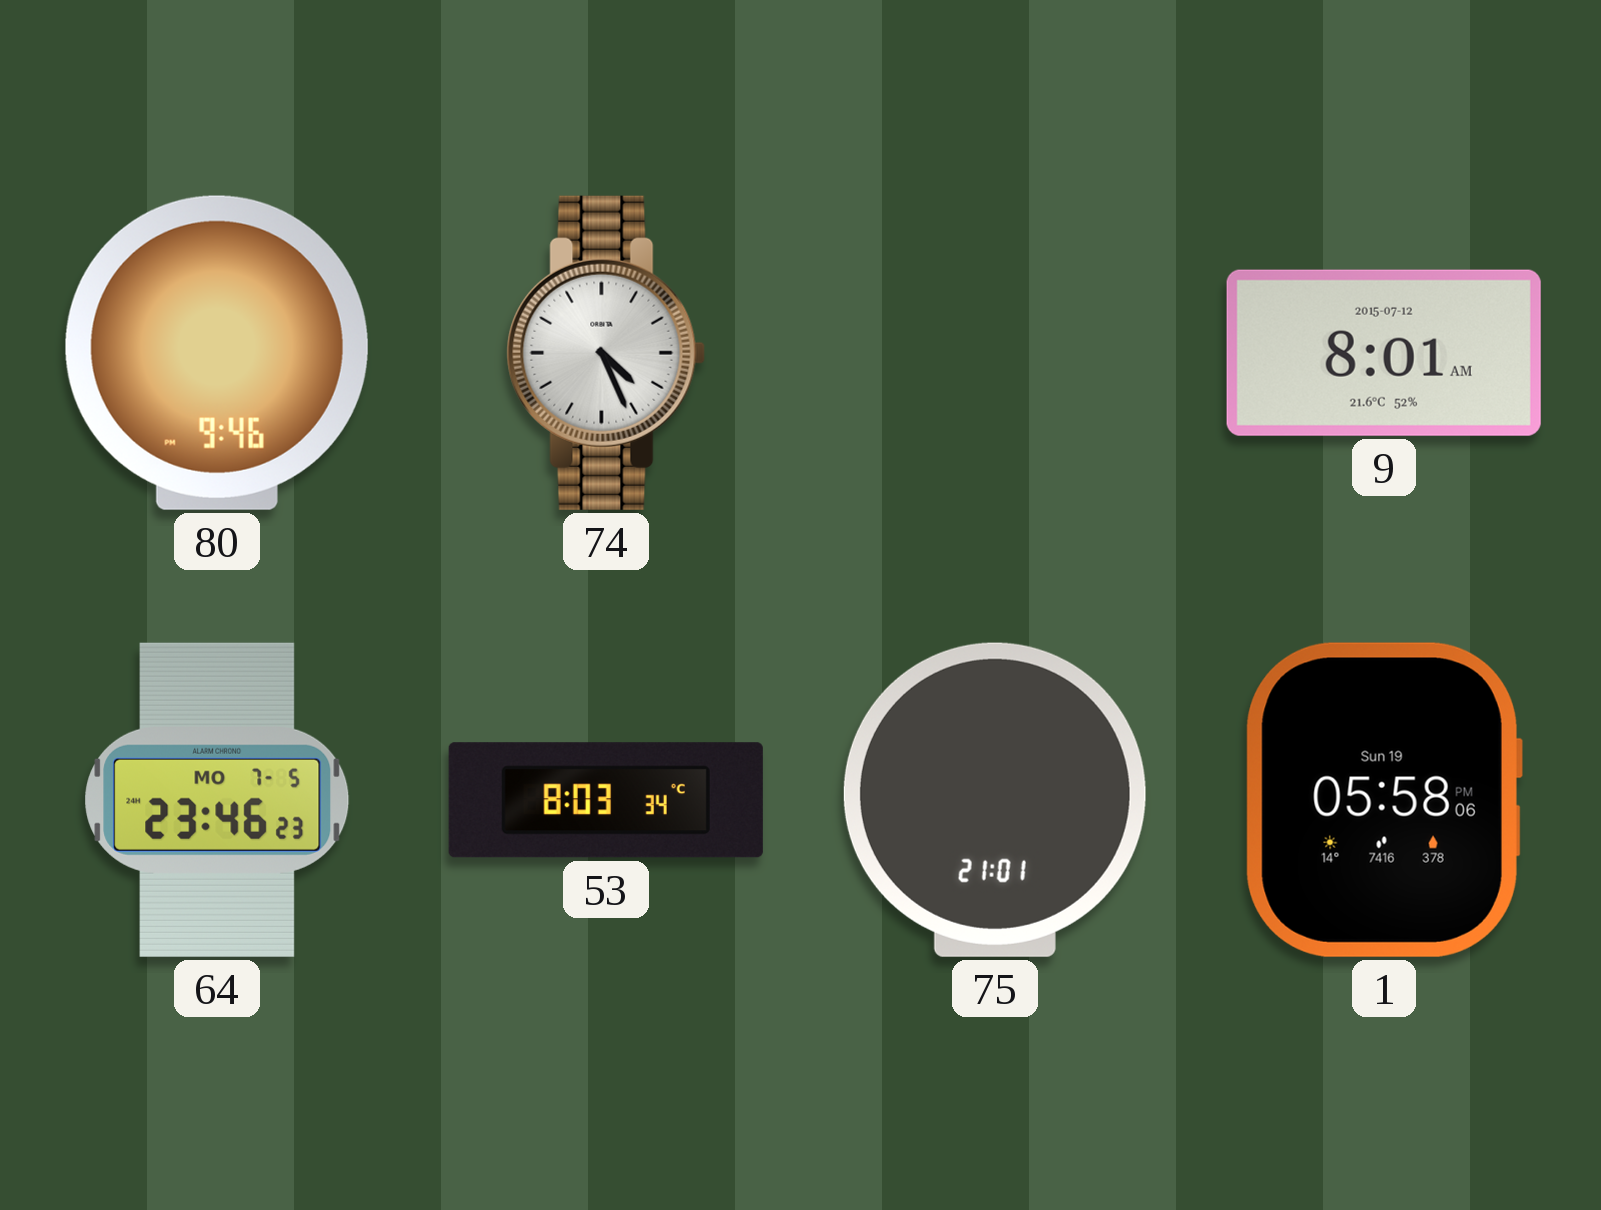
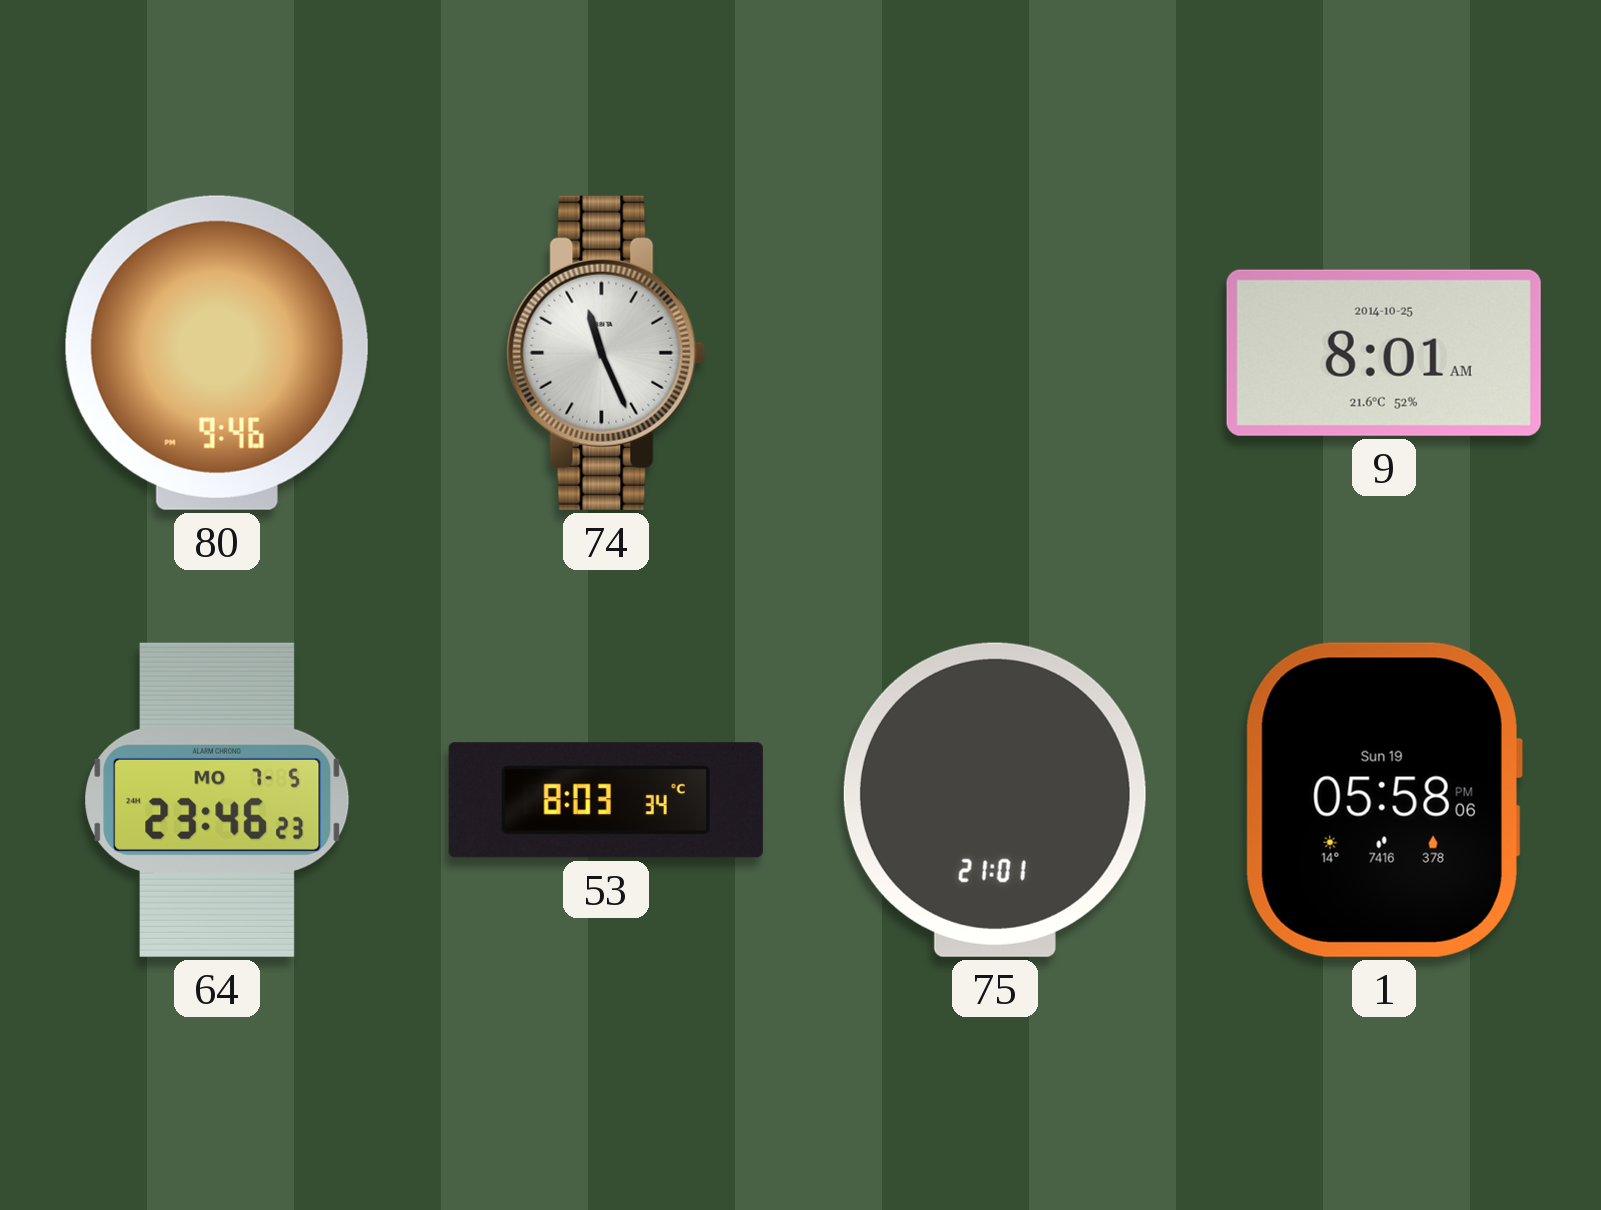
74: 4:26 -> 11:26
9 date: 2015-07-12 -> 2014-10-25
